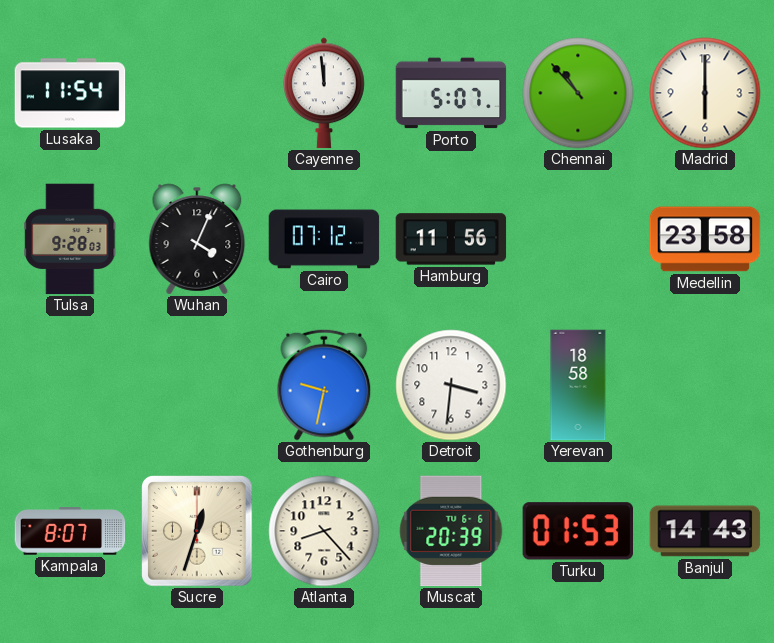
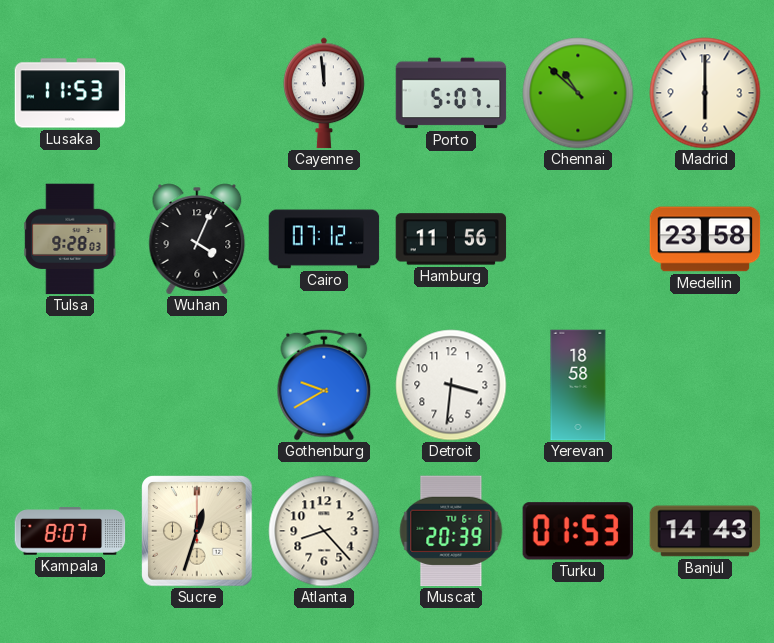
Lusaka: 11:54 -> 11:53
Chennai: 10:53 -> 10:52
Gothenburg: 9:32 -> 9:40
